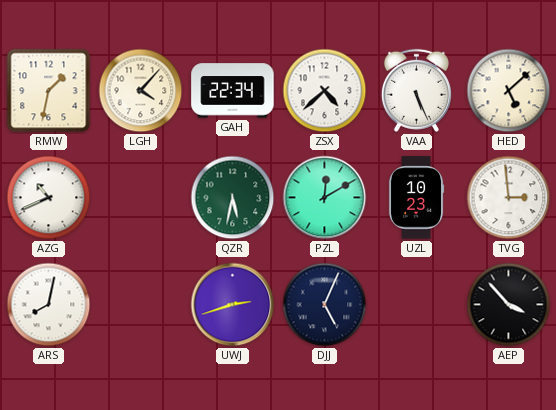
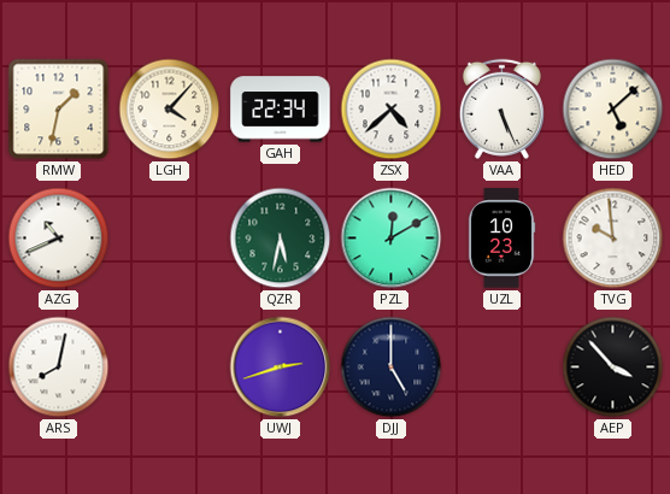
TVG: 2:59 -> 9:59
DJJ: 5:04 -> 5:00
